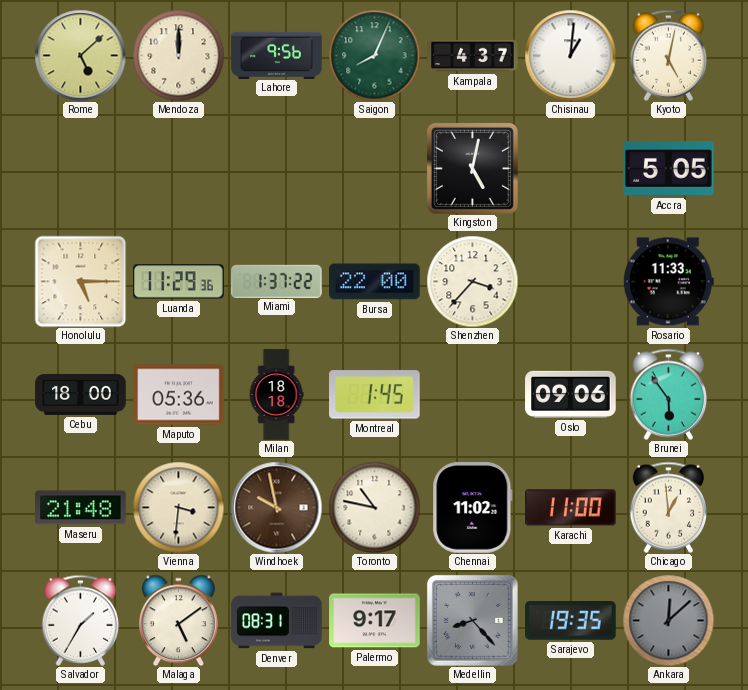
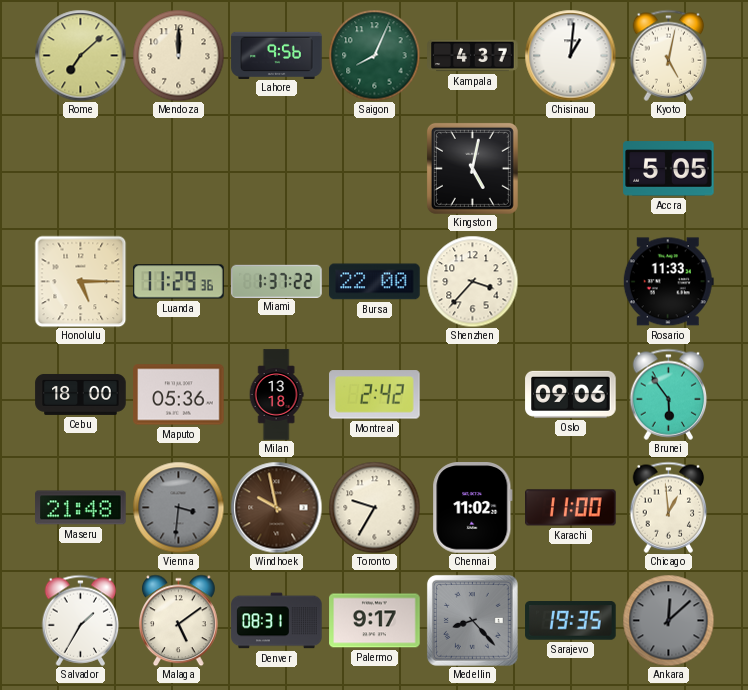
Rome: 5:08 -> 7:08
Milan: 18:18 -> 13:18
Montreal: 1:45 -> 2:42
Vienna dial: cream -> grey
Toronto: 10:47 -> 9:35
